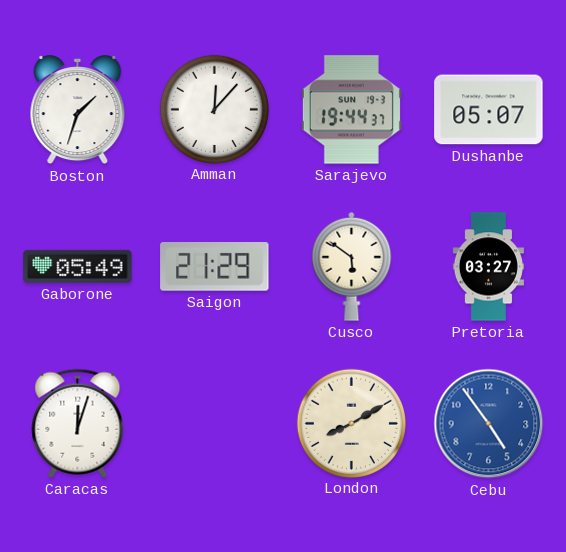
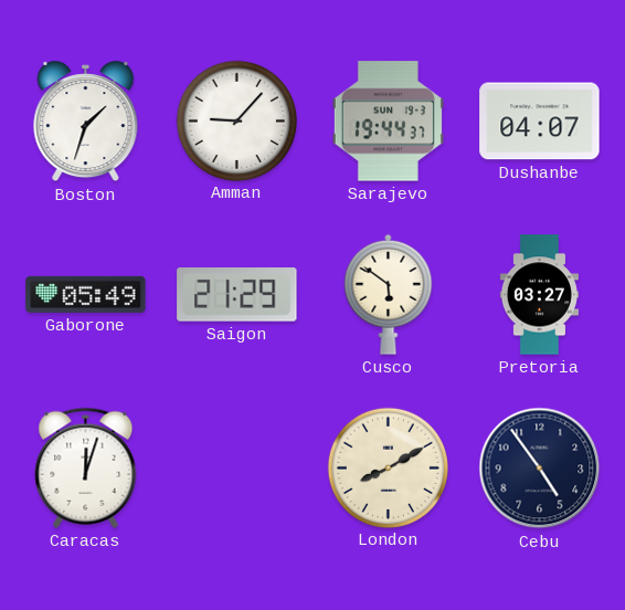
Amman: 12:07 -> 9:07
Dushanbe: 05:07 -> 04:07
Cebu dial: blue -> navy
